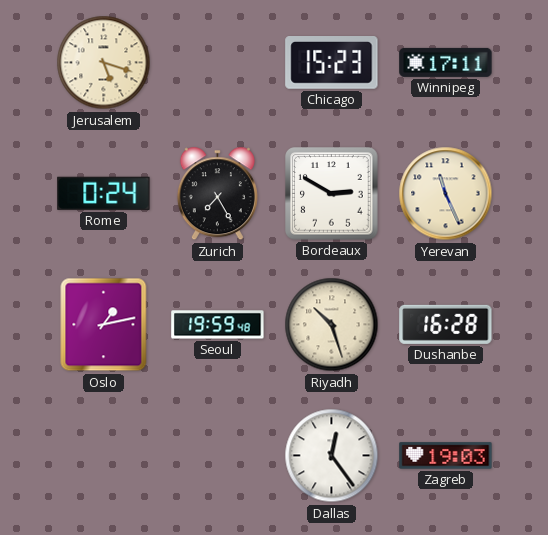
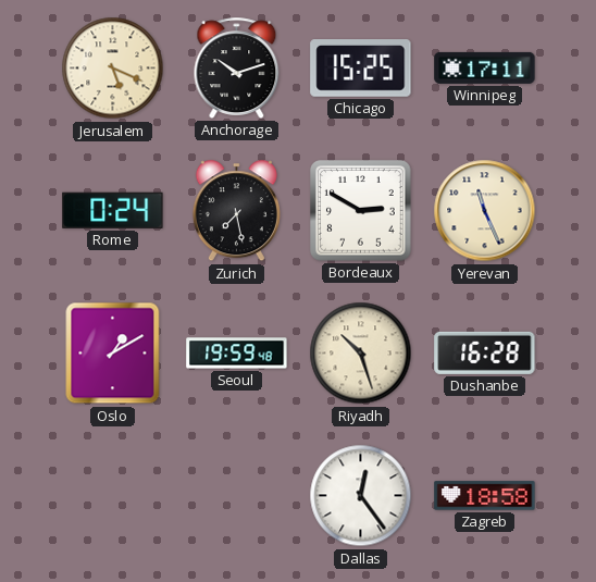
Jerusalem: 5:18 -> 5:19
Anchorage: none -> 10:12
Chicago: 15:23 -> 15:25
Zurich: 7:25 -> 7:28
Oslo: 1:13 -> 1:10
Zagreb: 19:03 -> 18:58
